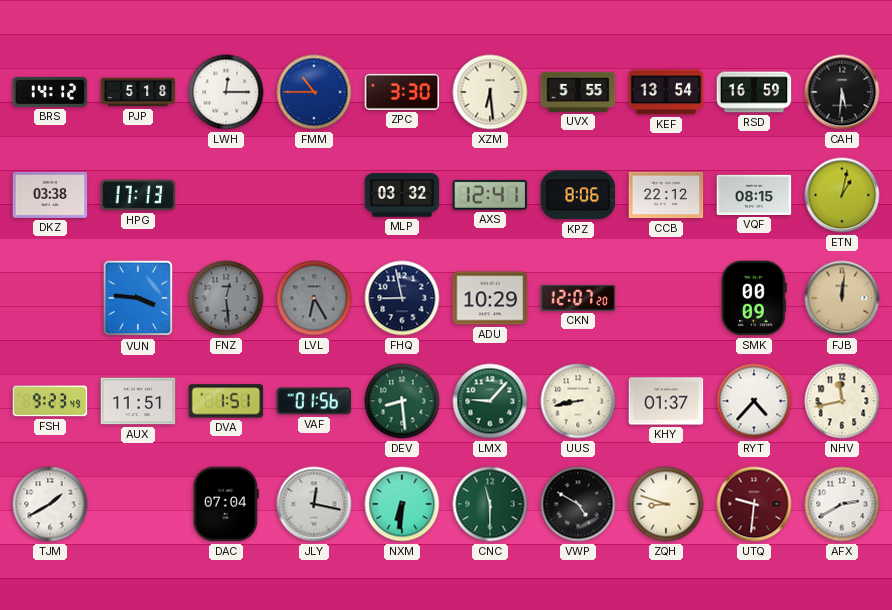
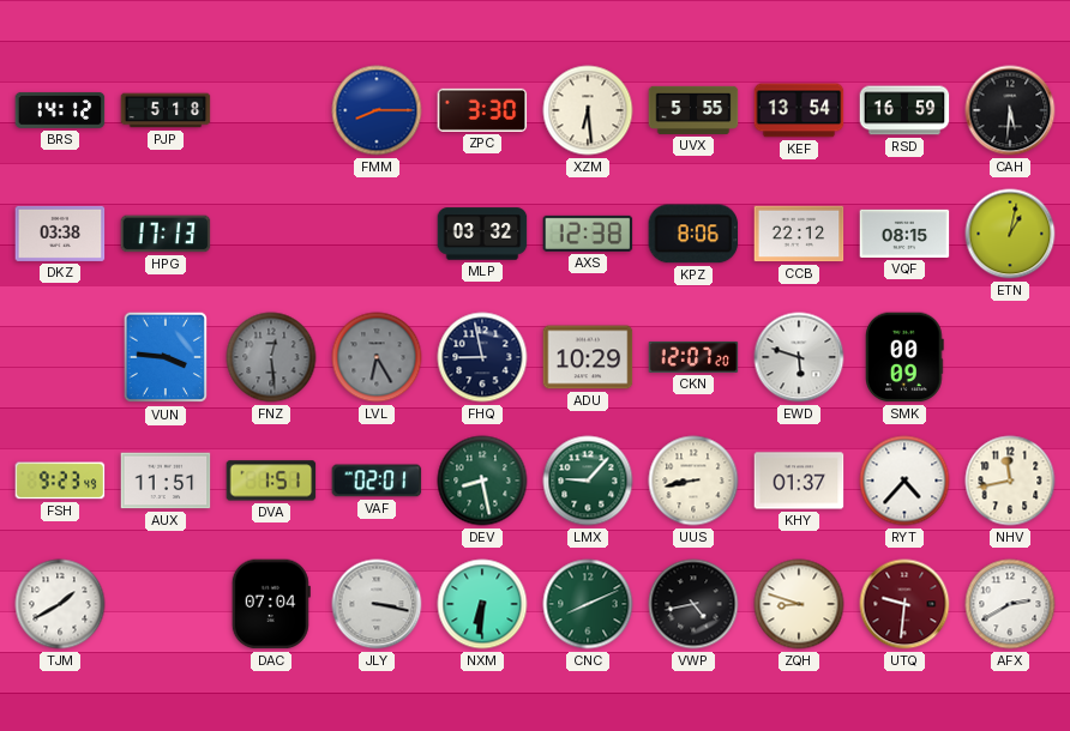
LWH: 12:15 -> none
FMM: 10:45 -> 8:15
AXS: 12:41 -> 12:38
EWD: none -> 5:48
FJB: 12:01 -> none
VAF: 01:56 -> 02:01
DEV: 8:29 -> 8:28
JLY: 12:17 -> 3:17
CNC: 11:30 -> 8:11
VWP: 4:50 -> 4:43
